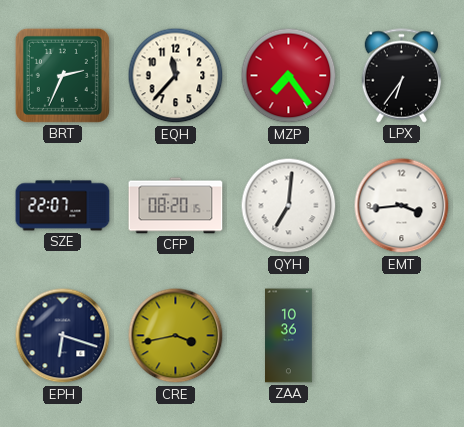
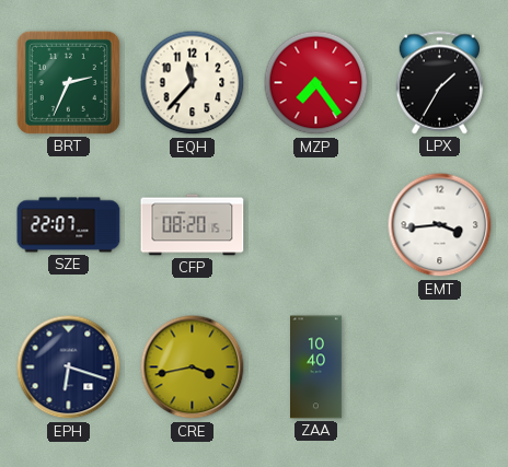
LPX: 6:36 -> 1:35
QYH: 7:01 -> none
ZAA: 10:36 -> 10:40
